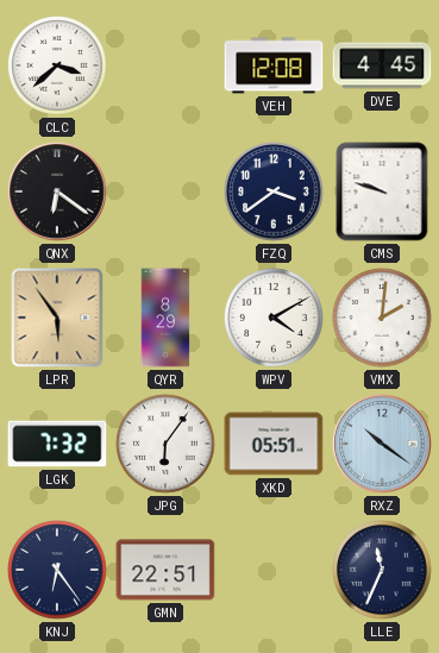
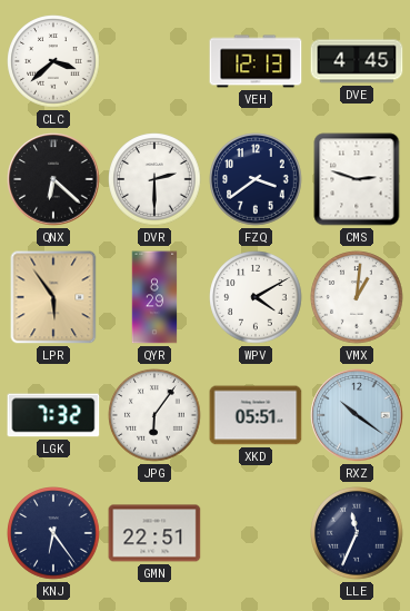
VEH: 12:08 -> 12:13
QNX: 6:21 -> 6:22
DVR: none -> 2:30
CMS: 9:48 -> 2:48
VMX: 2:01 -> 1:01
